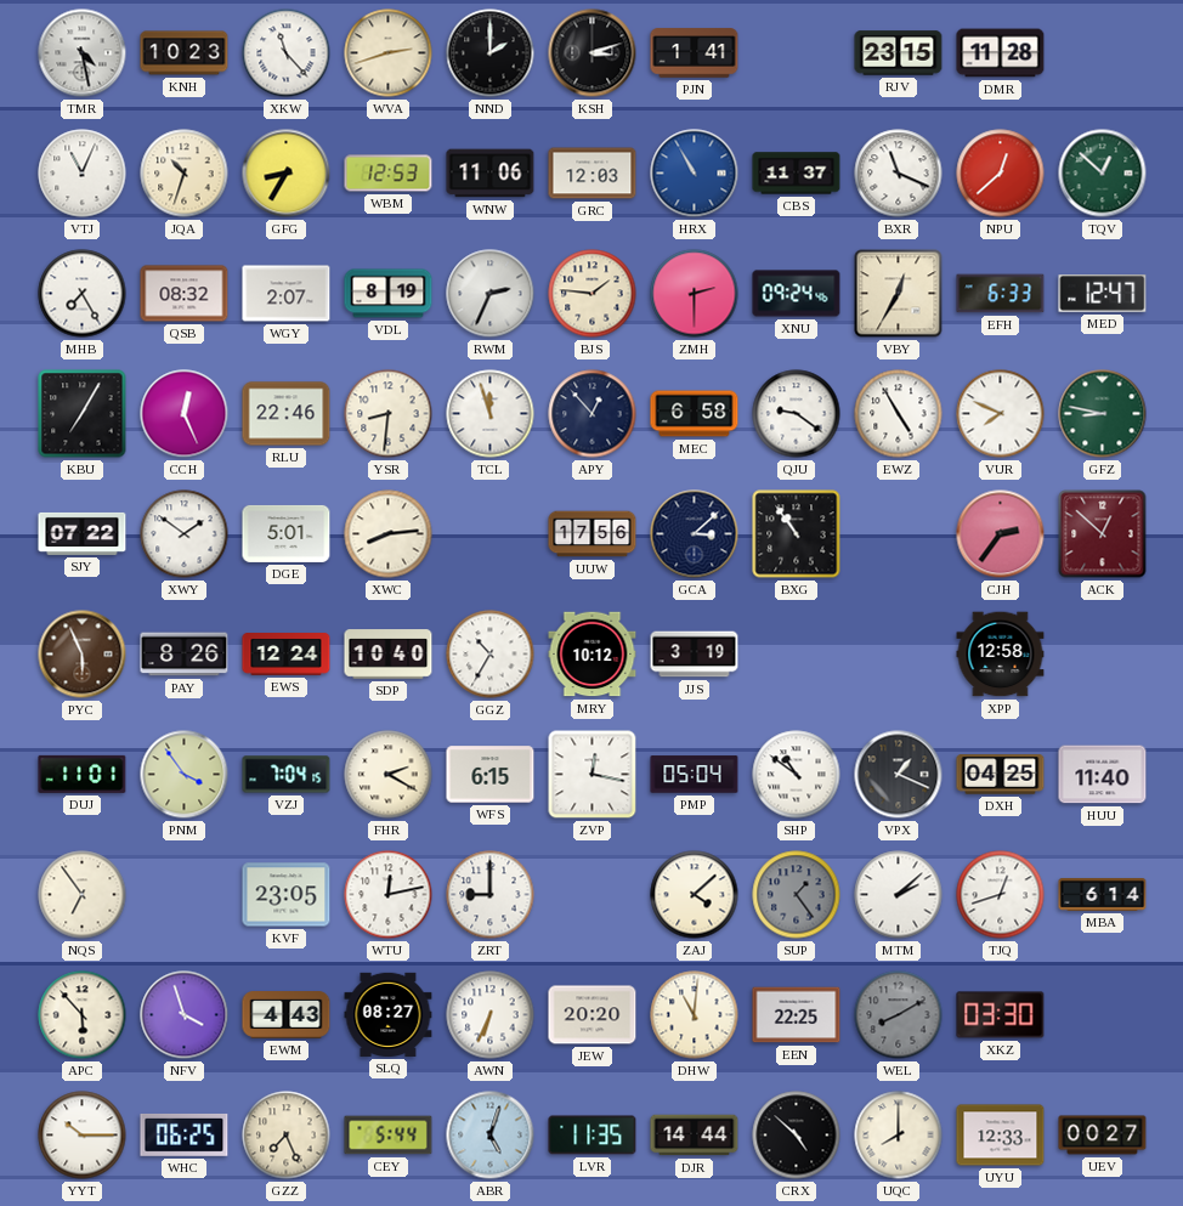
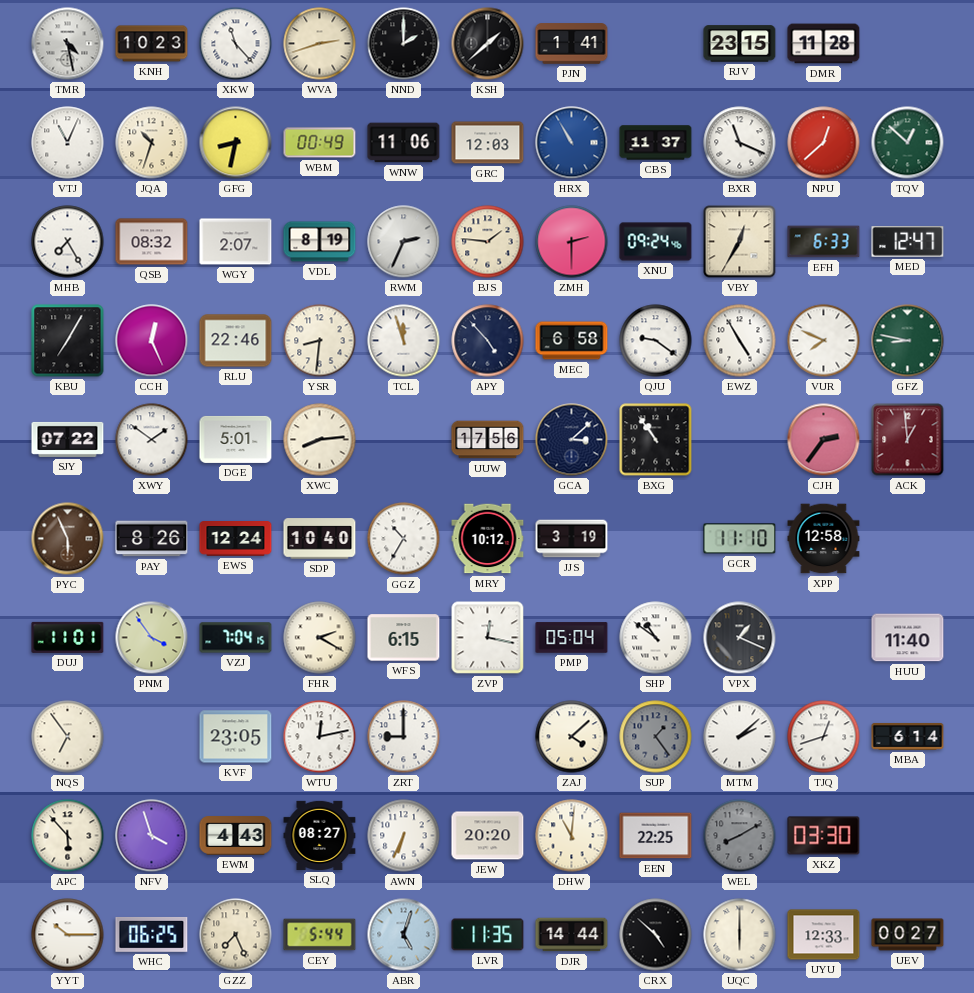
KSH: 3:12 -> 1:38
GFG: 8:35 -> 8:32
WBM: 12:53 -> 00:49
APY: 12:53 -> 4:53
ACK: 12:52 -> 12:59
GCR: none -> 11:10
DXH: 04:25 -> none
UQC: 8:00 -> 6:00
